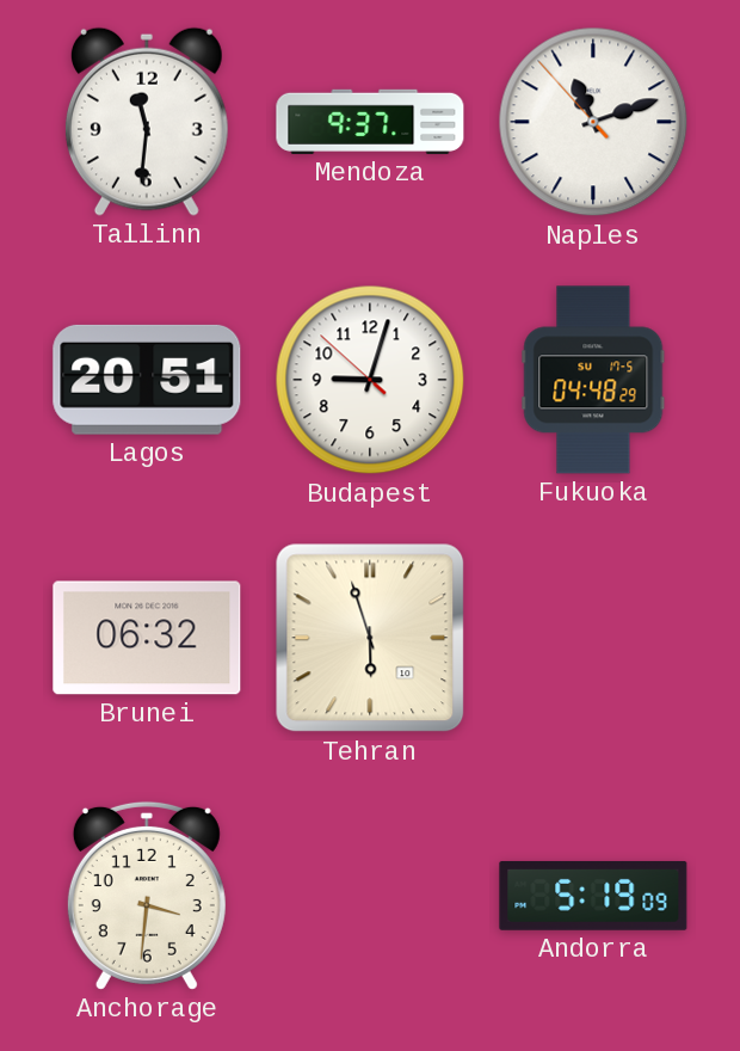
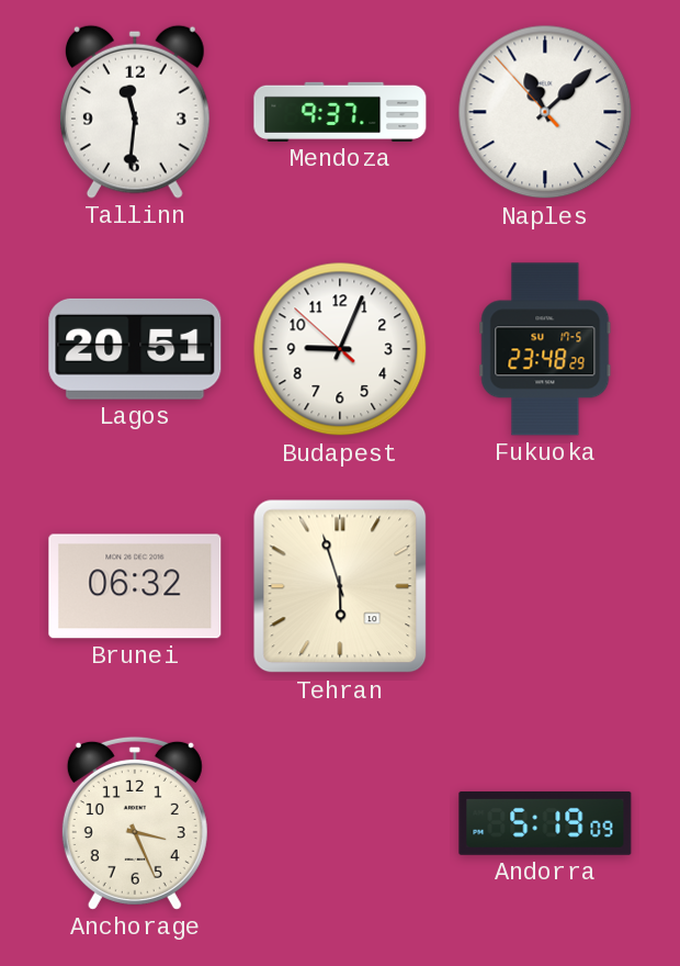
Naples: 11:11 -> 11:07
Budapest: 9:02 -> 9:03
Fukuoka: 04:48 -> 23:48
Anchorage: 3:31 -> 3:26
